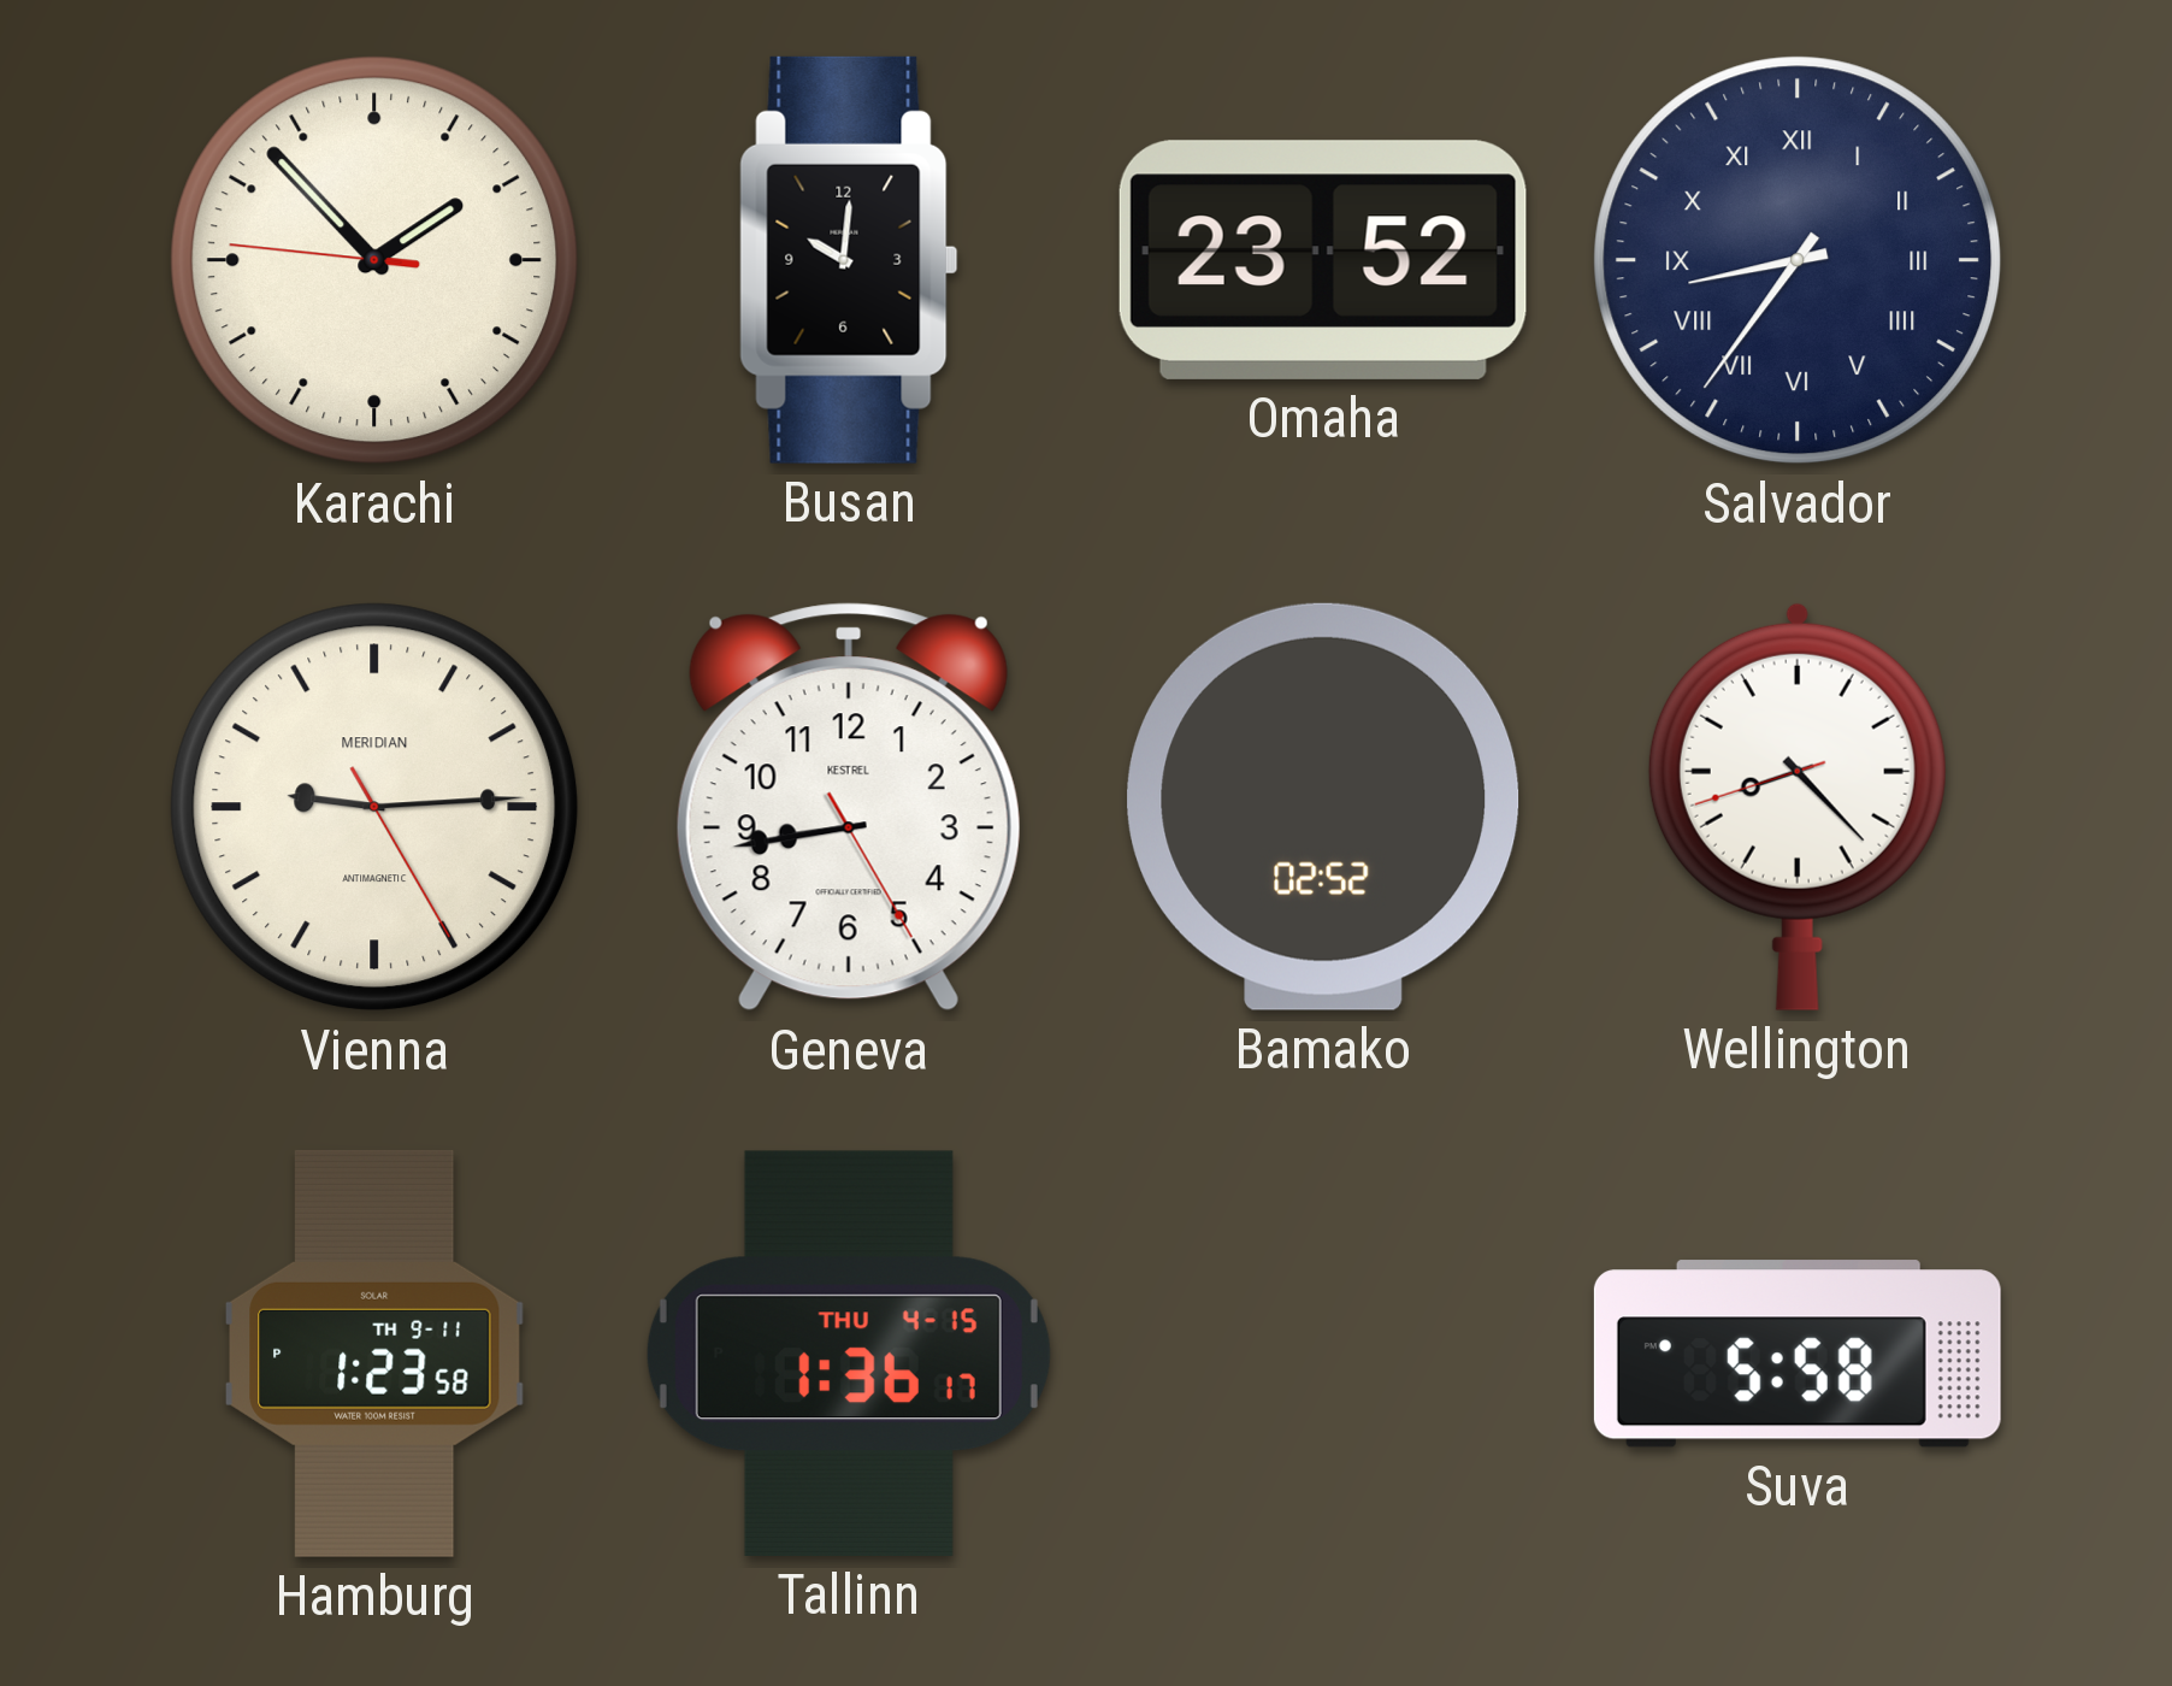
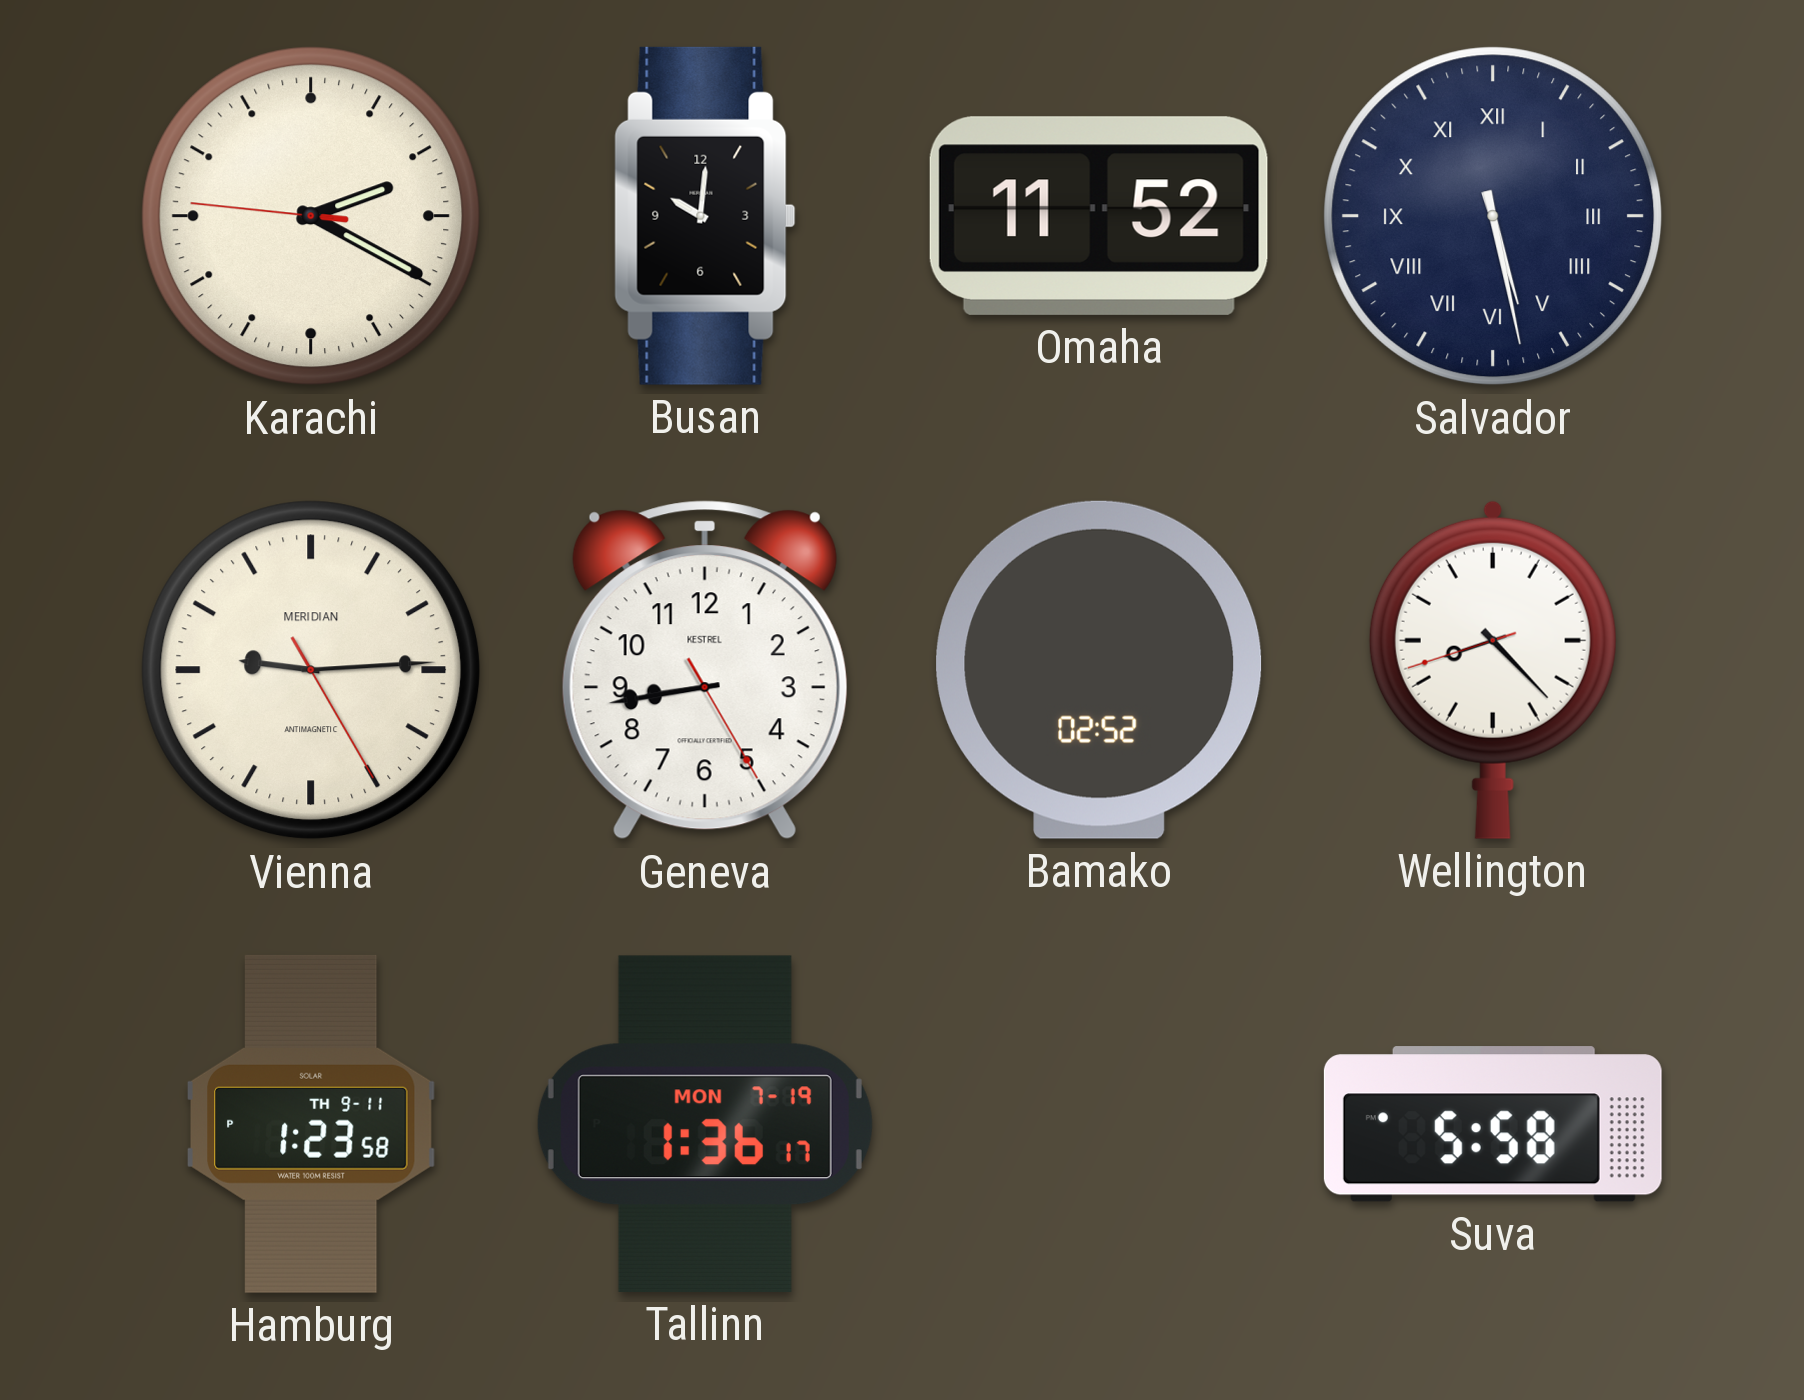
Karachi: 1:52 -> 2:19
Omaha: 23:52 -> 11:52
Salvador: 8:36 -> 5:28
Tallinn date: THU 4-15 -> MON 7-19
